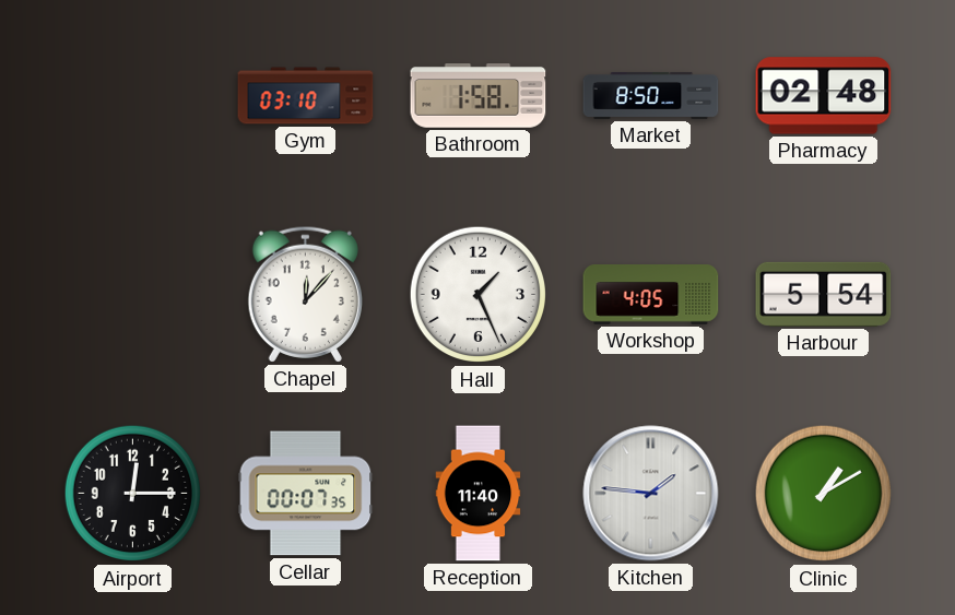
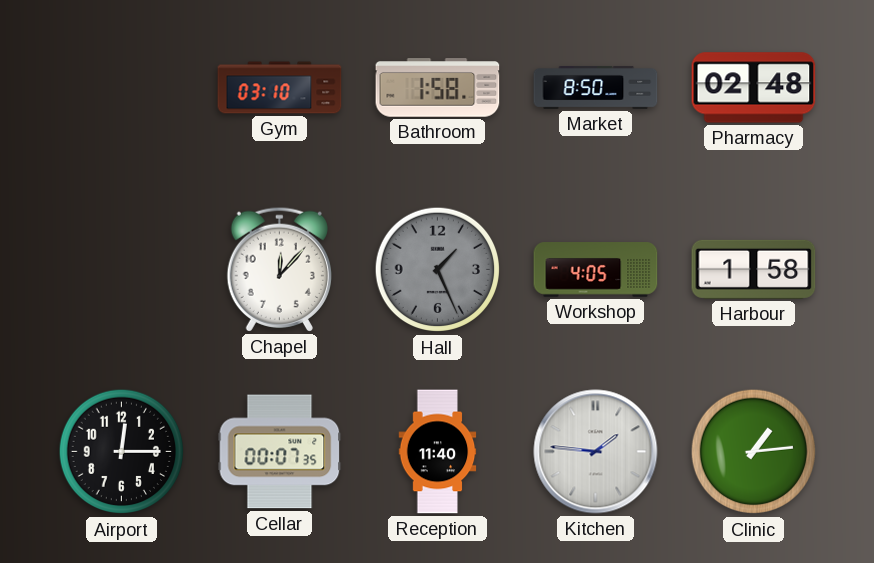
Hall dial: white -> grey
Harbour: 5:54 -> 1:58
Clinic: 1:10 -> 1:14
